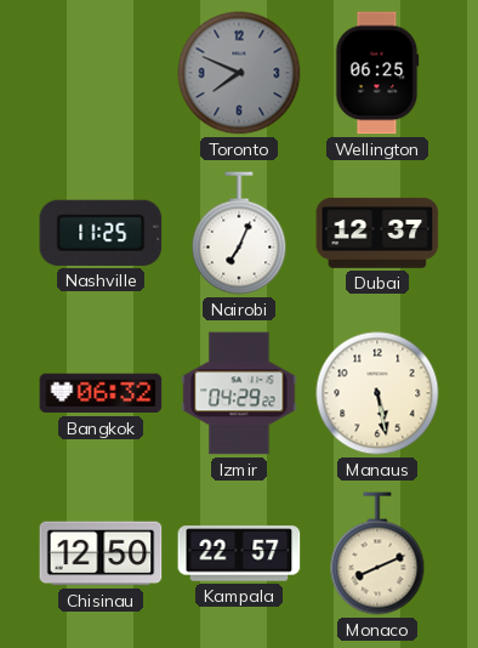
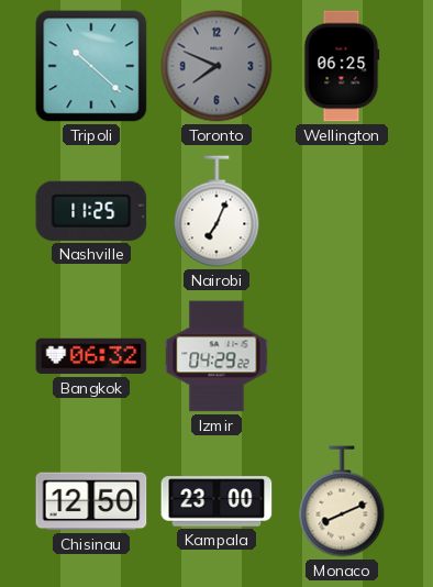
Tripoli: none -> 10:22
Dubai: 12:37 -> none
Manaus: 5:28 -> none
Kampala: 22:57 -> 23:00
